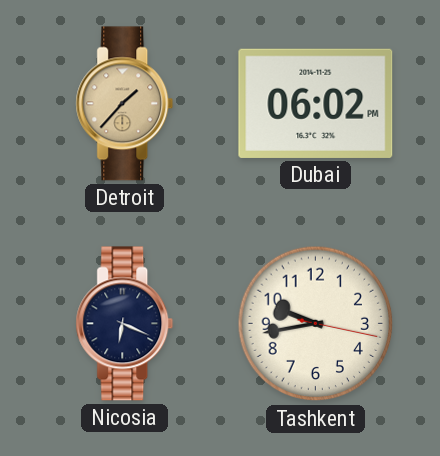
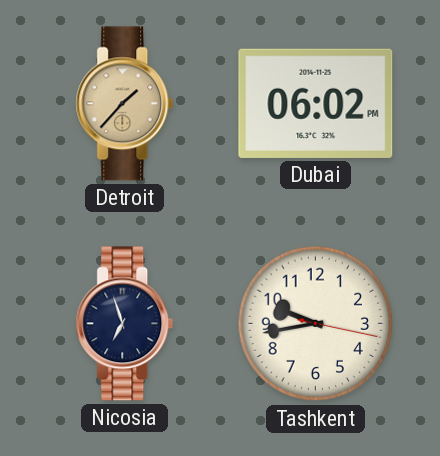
Nicosia: 6:19 -> 6:57
